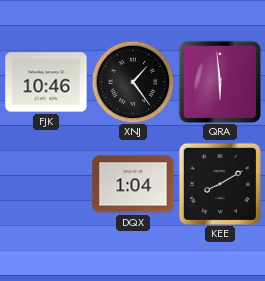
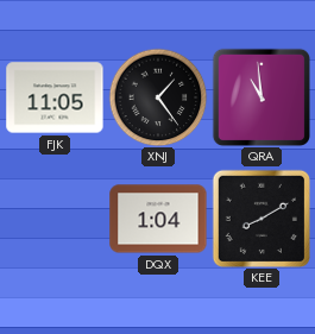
FJK: 10:46 -> 11:05
QRA: 5:59 -> 10:59
